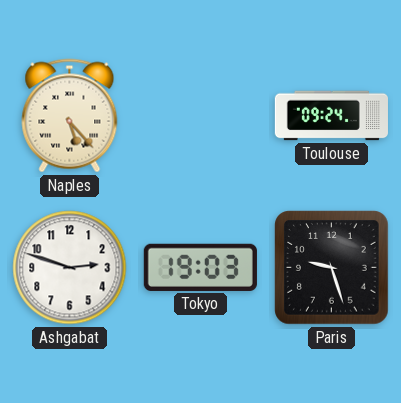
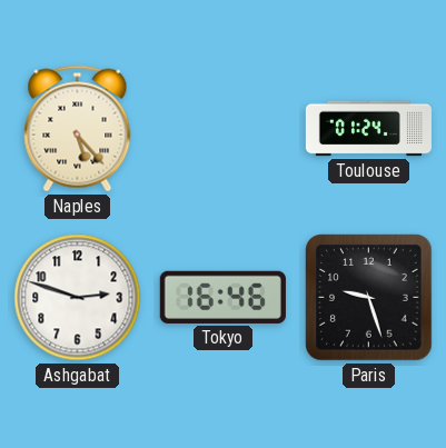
Toulouse: 09:24 -> 01:24
Tokyo: 19:03 -> 16:46
